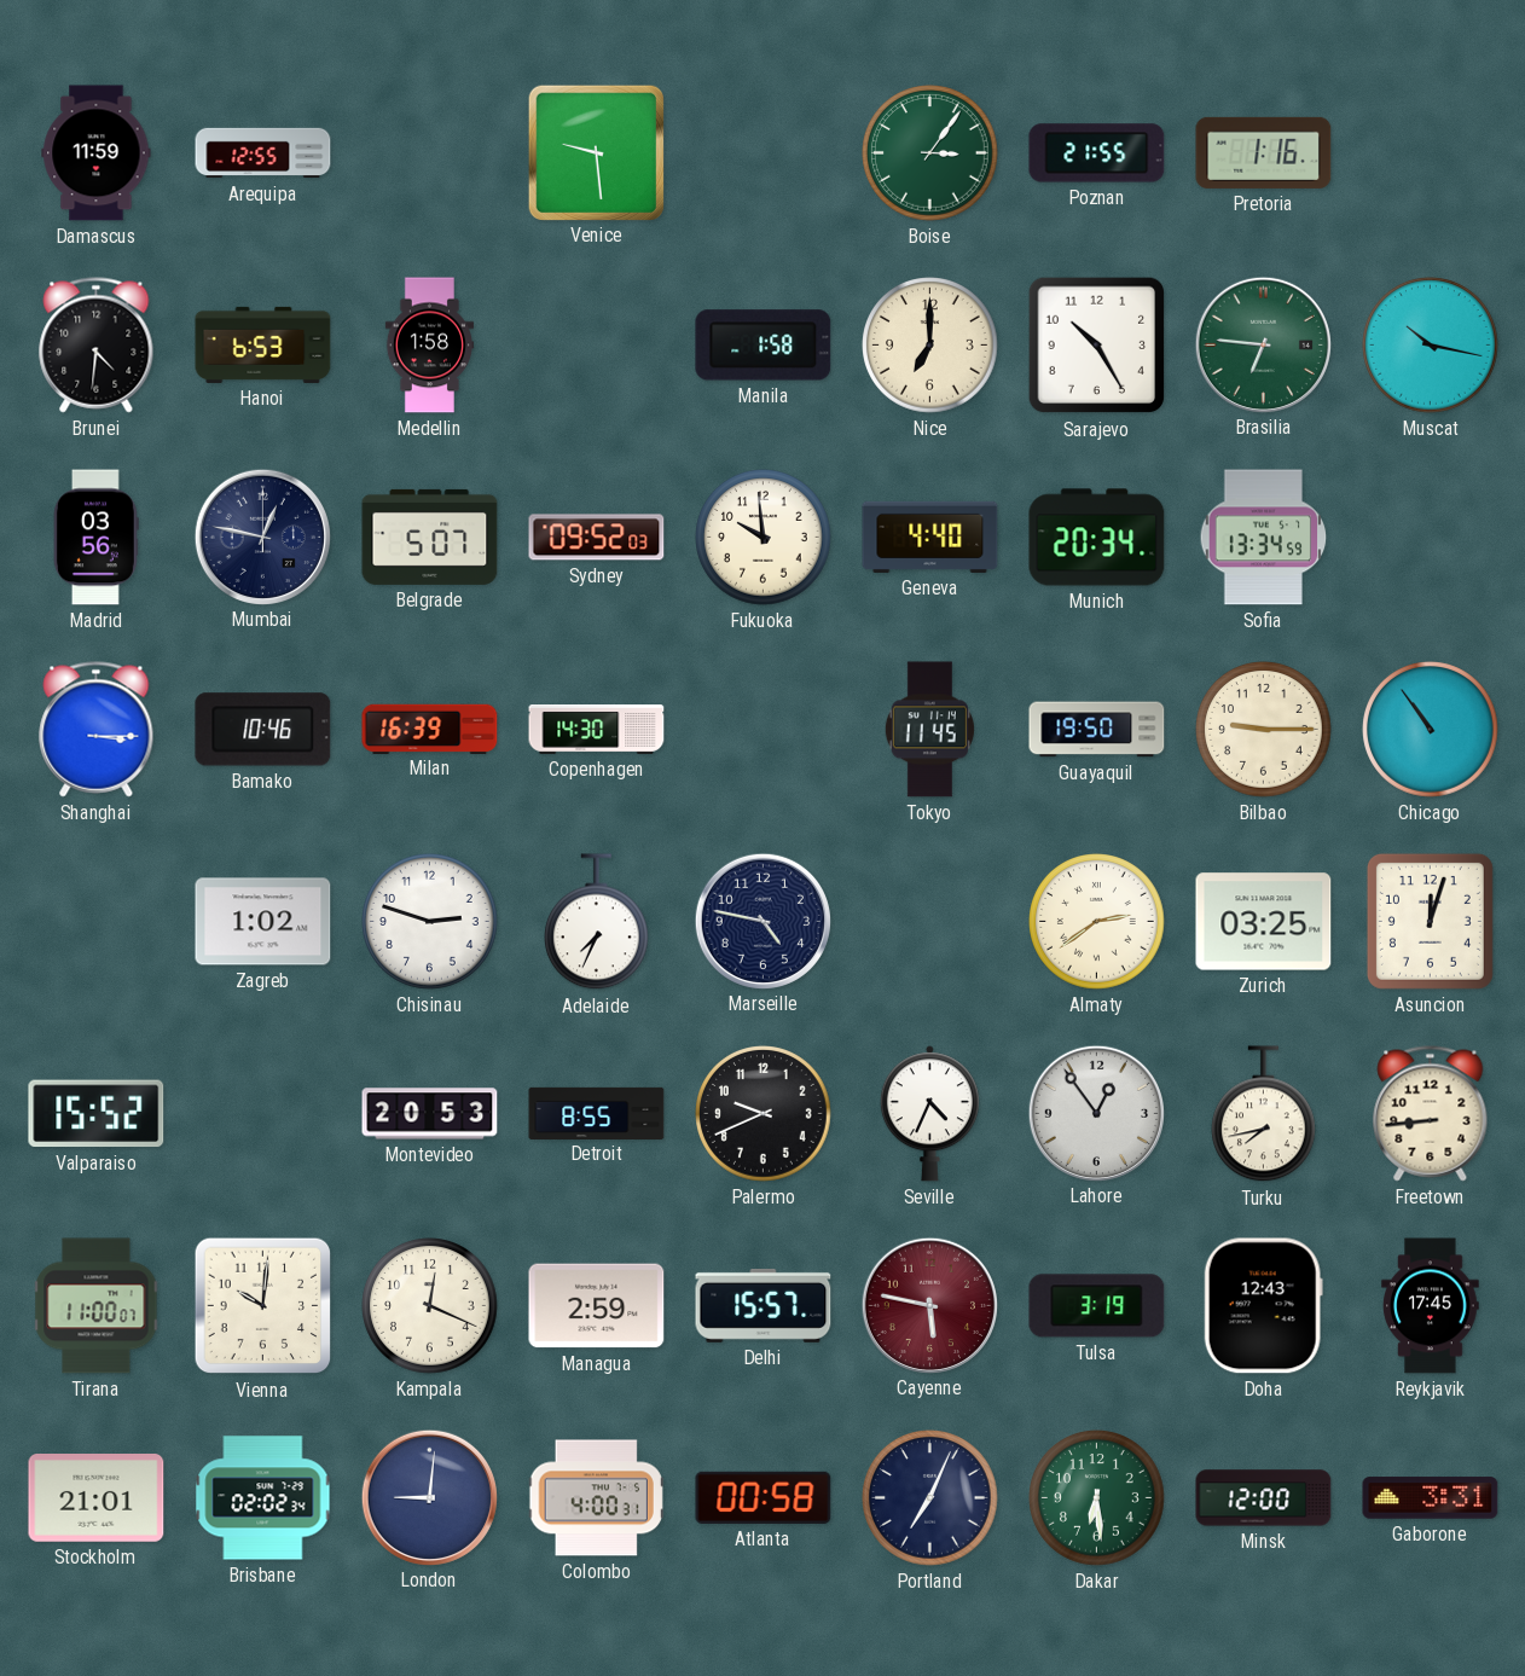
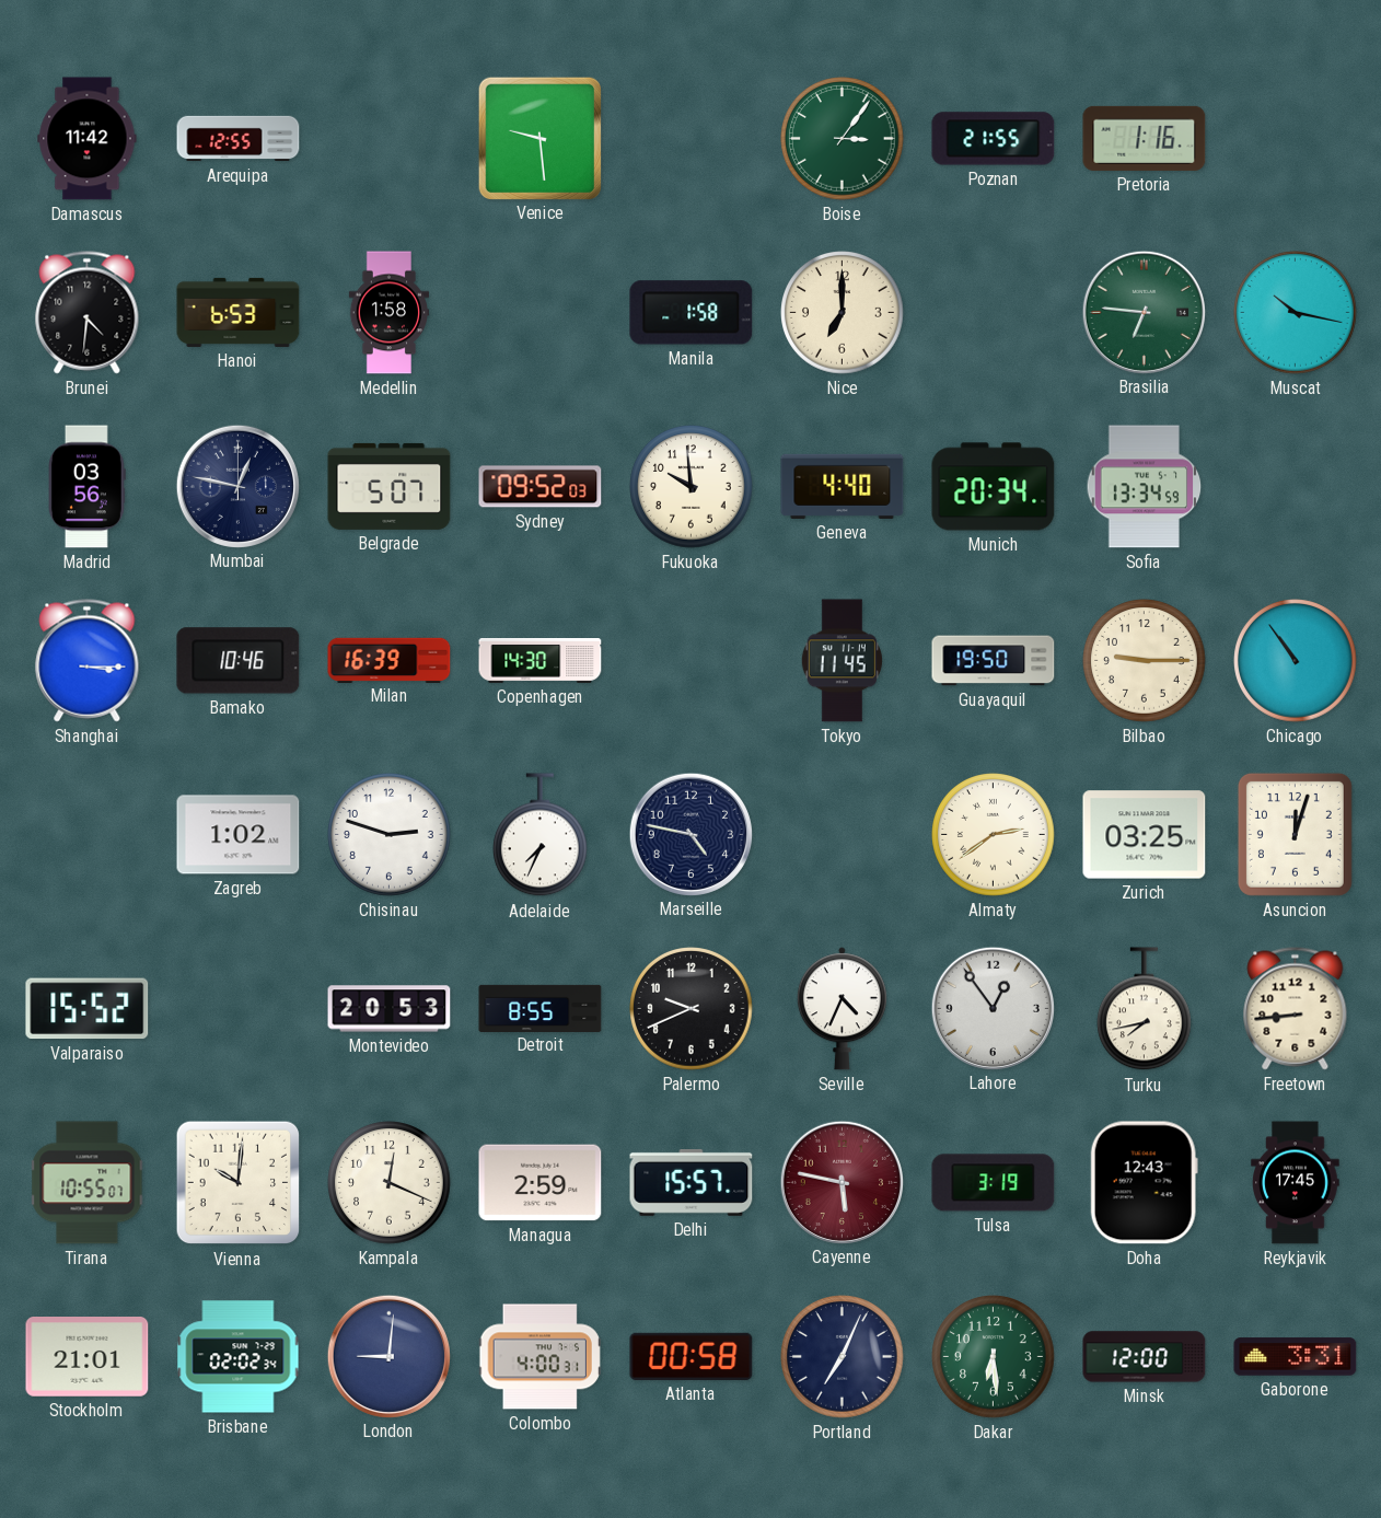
Damascus: 11:59 -> 11:42
Sarajevo: 10:25 -> none
Tirana: 11:00 -> 10:55
